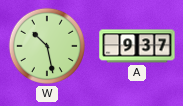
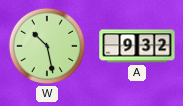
A: 9:37 -> 9:32
